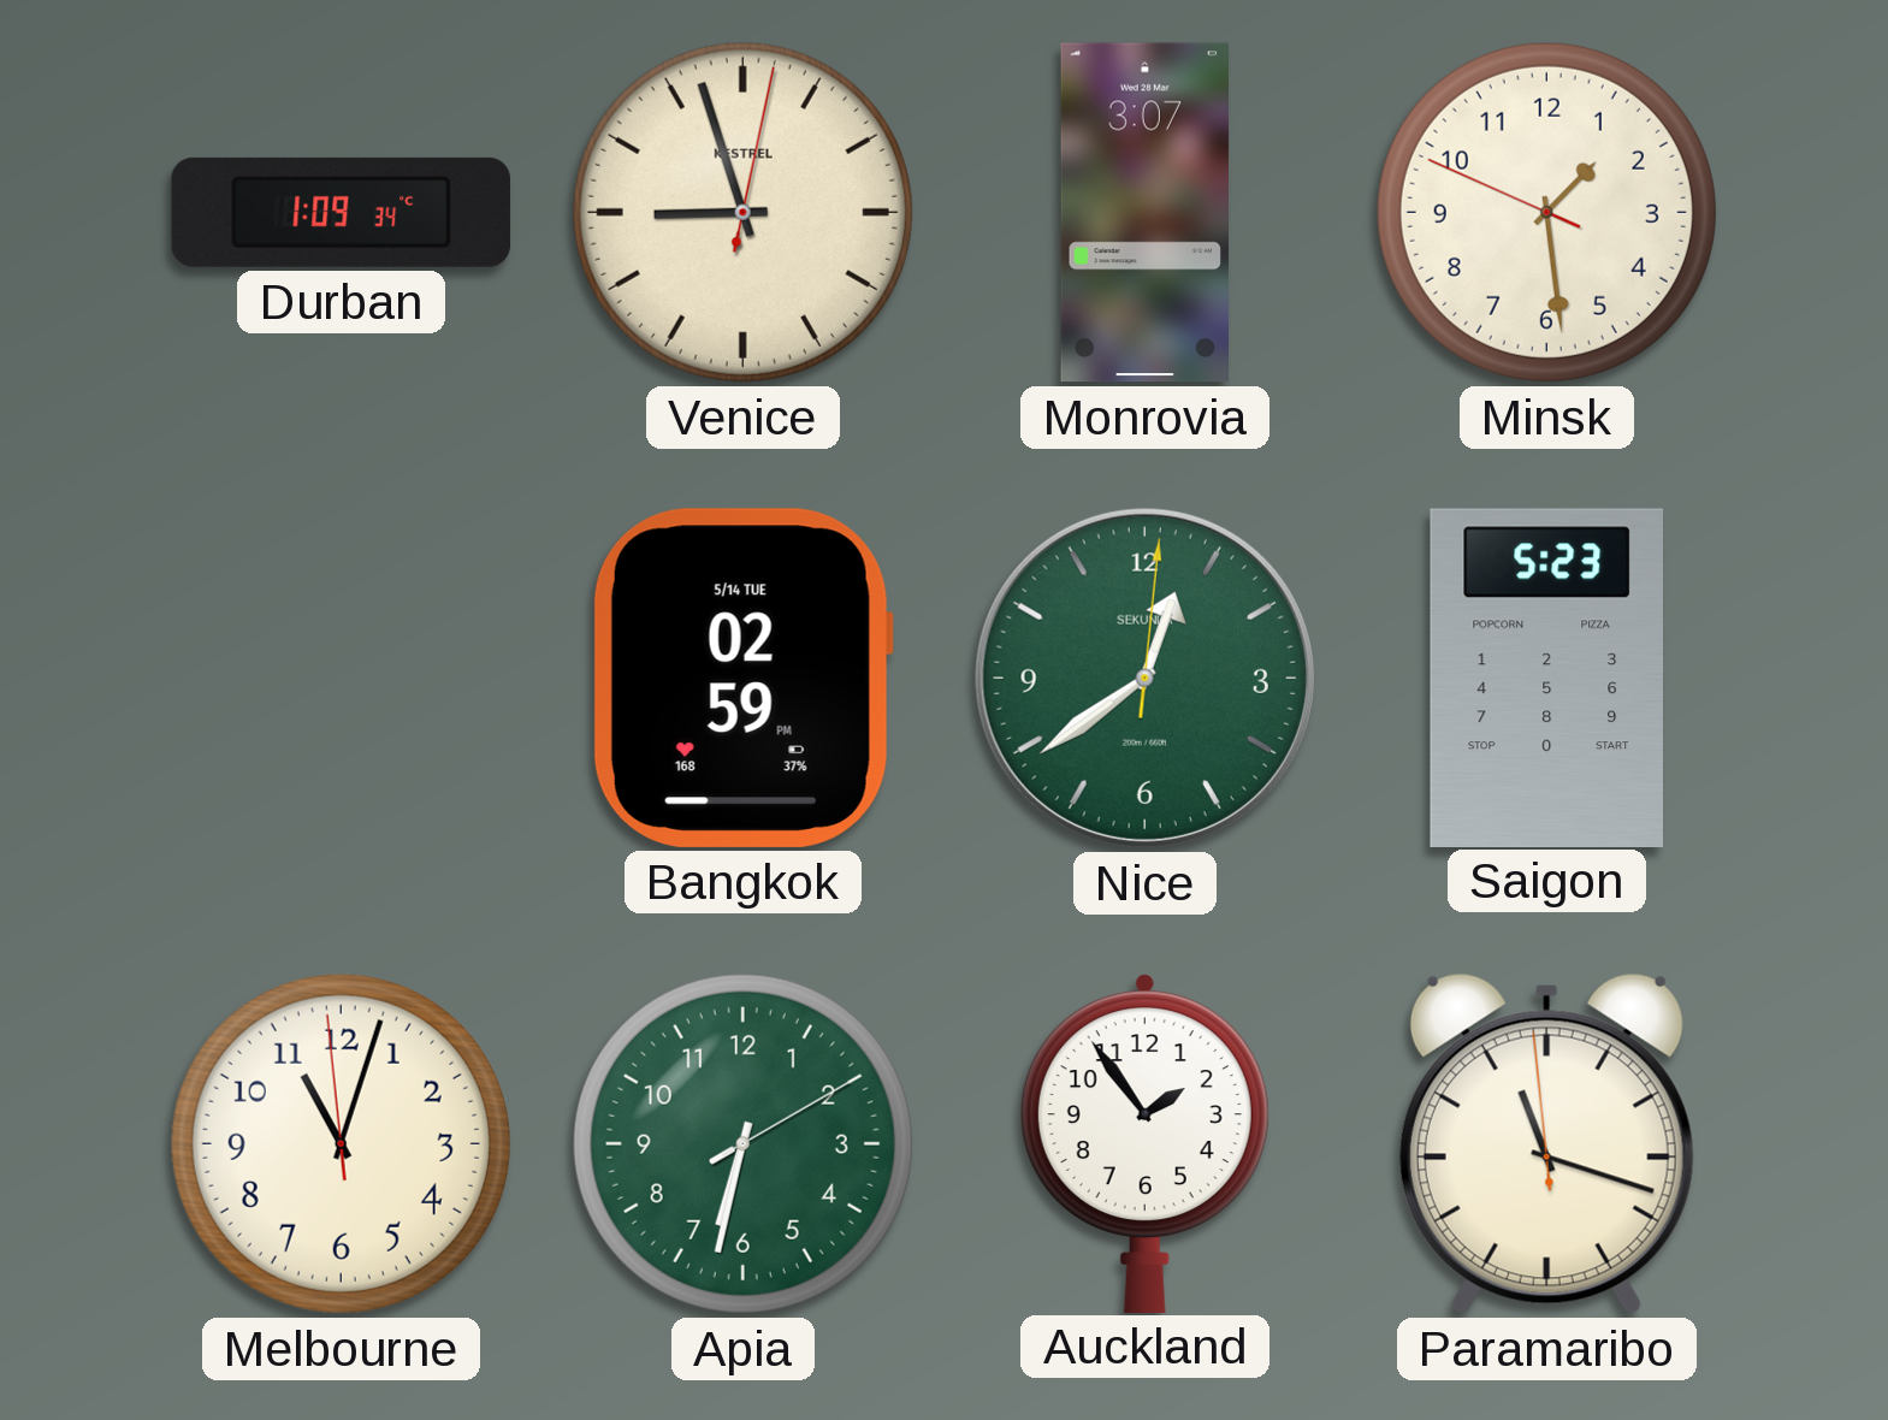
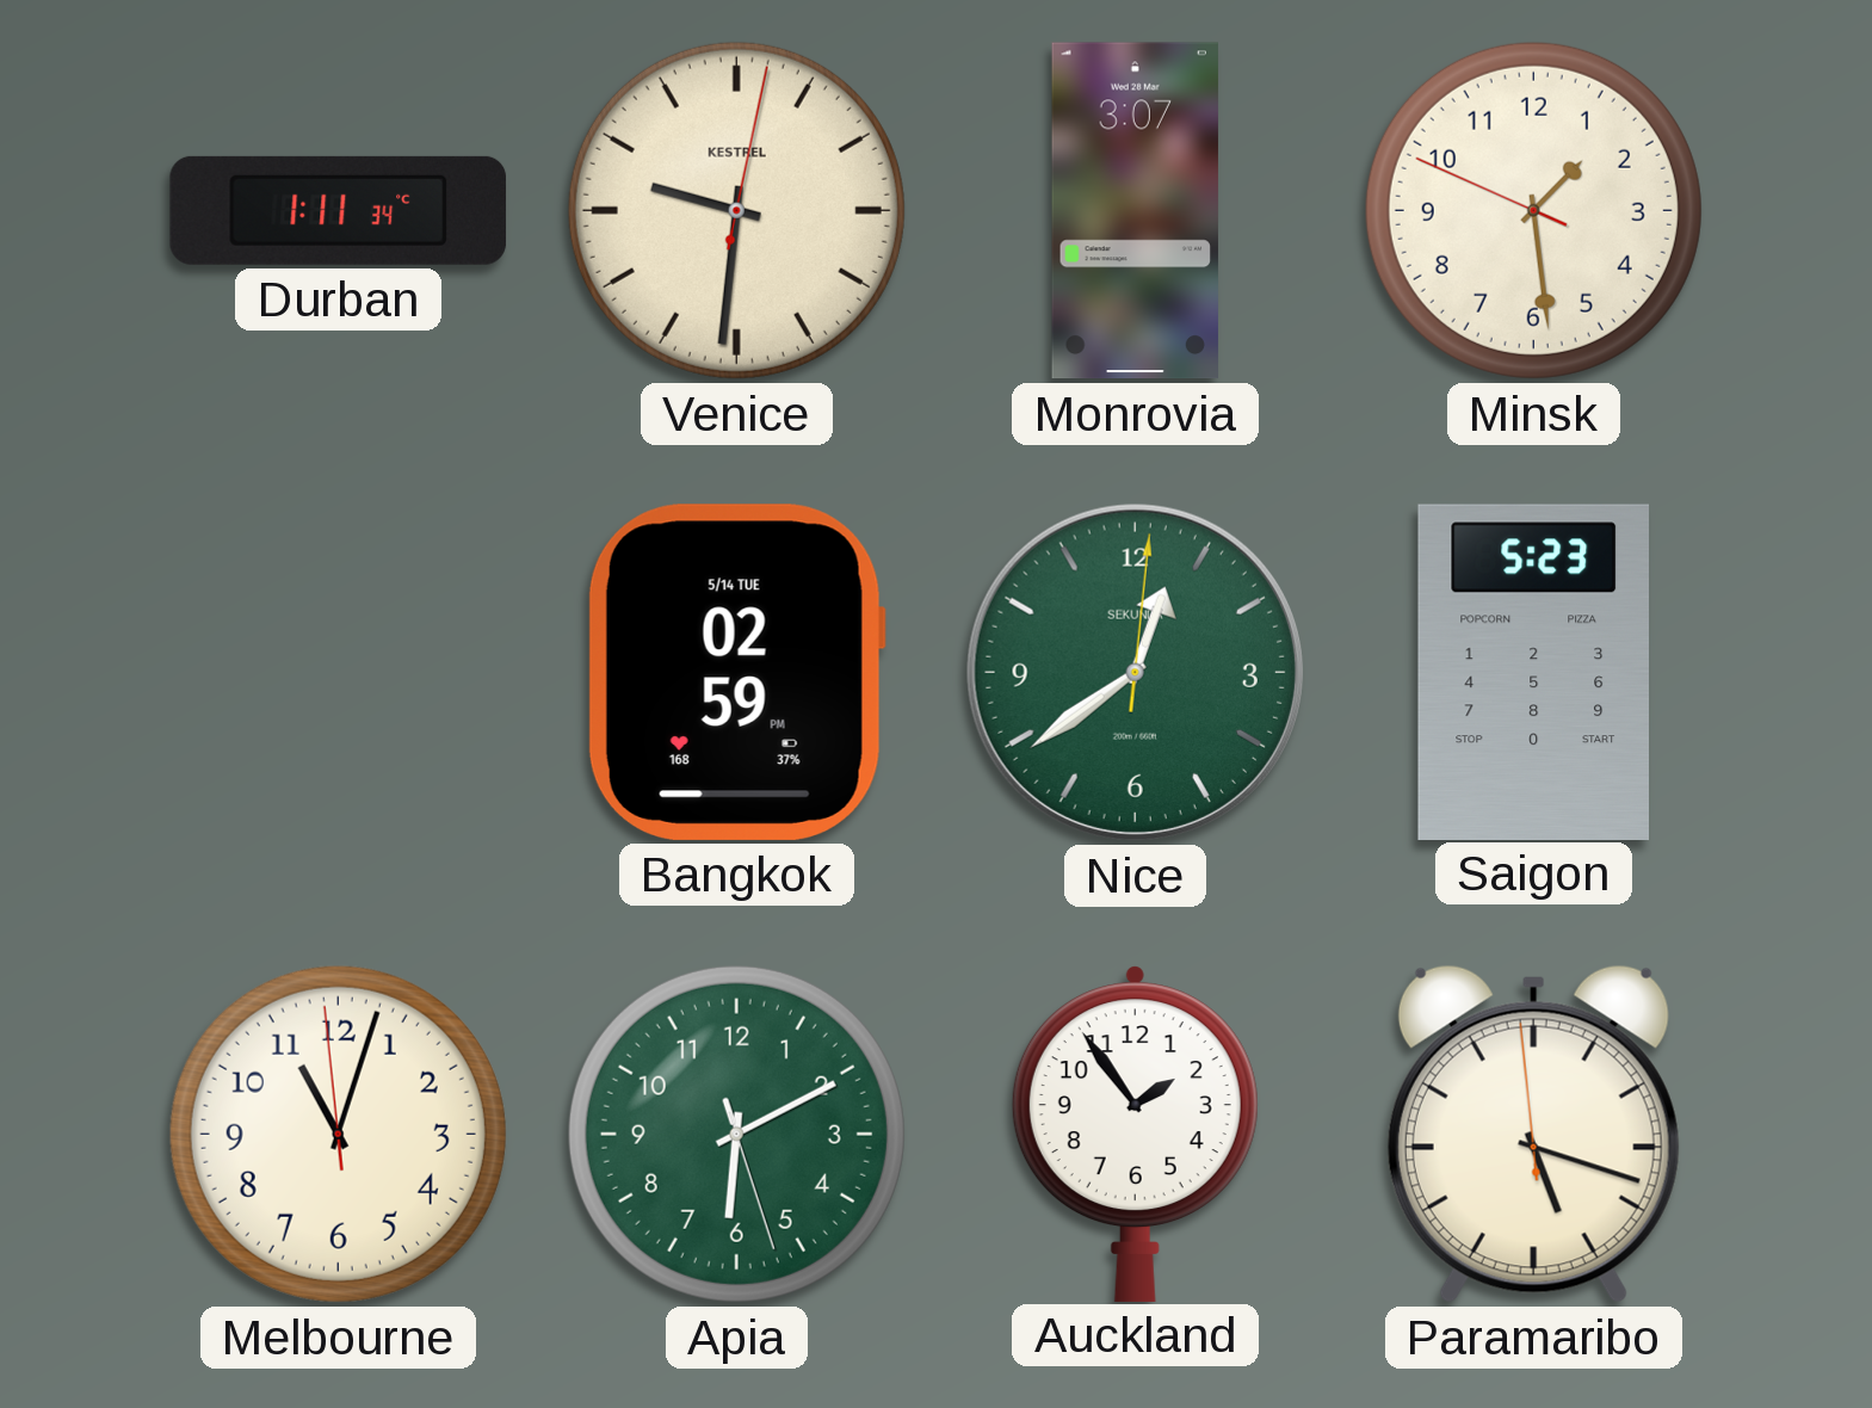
Durban: 1:09 -> 1:11
Venice: 8:57 -> 9:31
Apia: 6:32 -> 6:10
Paramaribo: 11:17 -> 5:17
